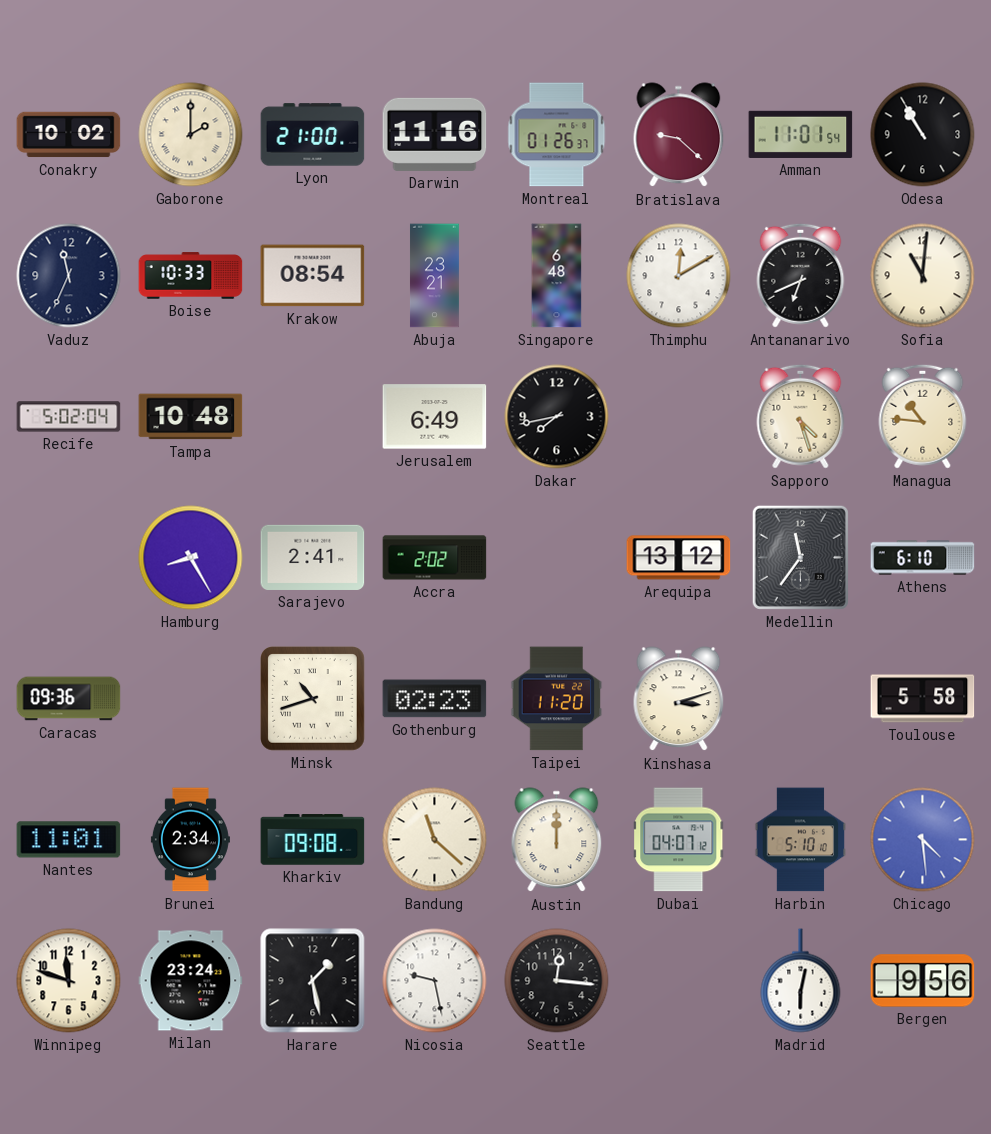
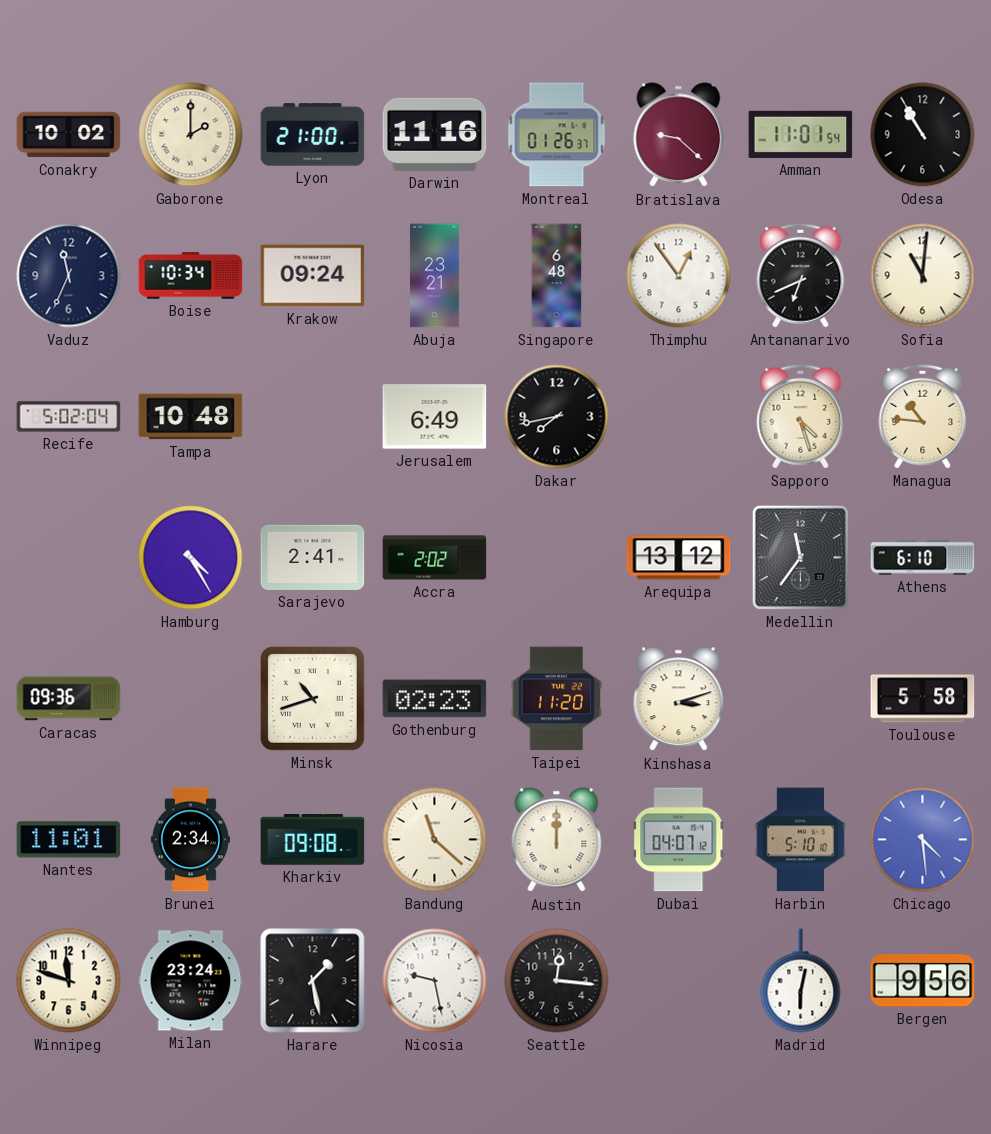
Boise: 10:33 -> 10:34
Krakow: 08:54 -> 09:24
Thimphu: 12:10 -> 12:54
Hamburg: 8:25 -> 4:25
